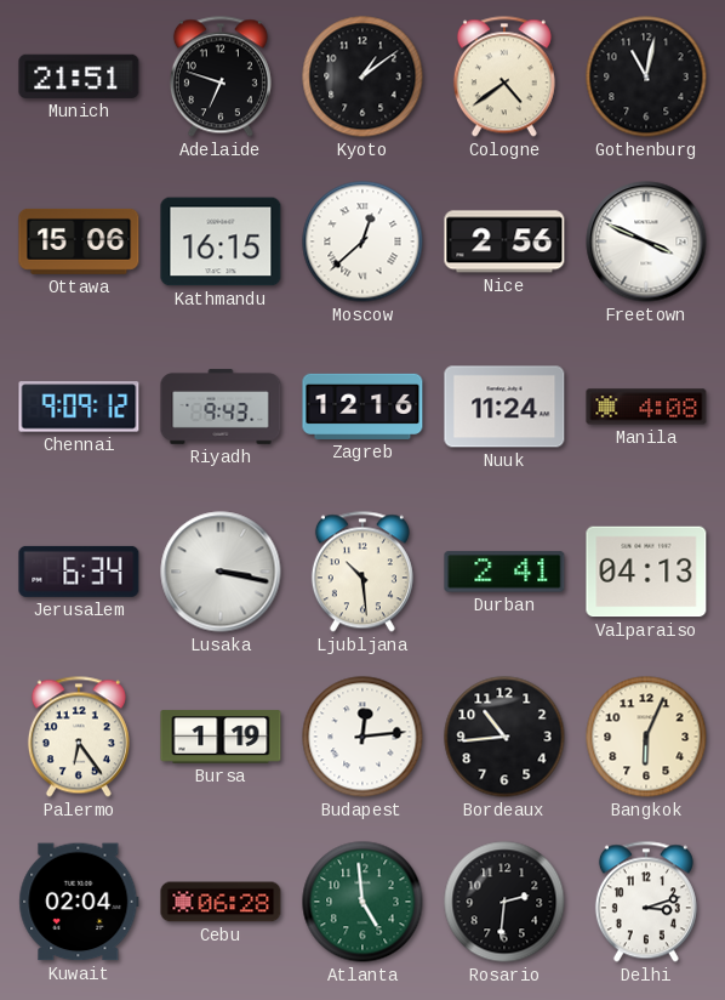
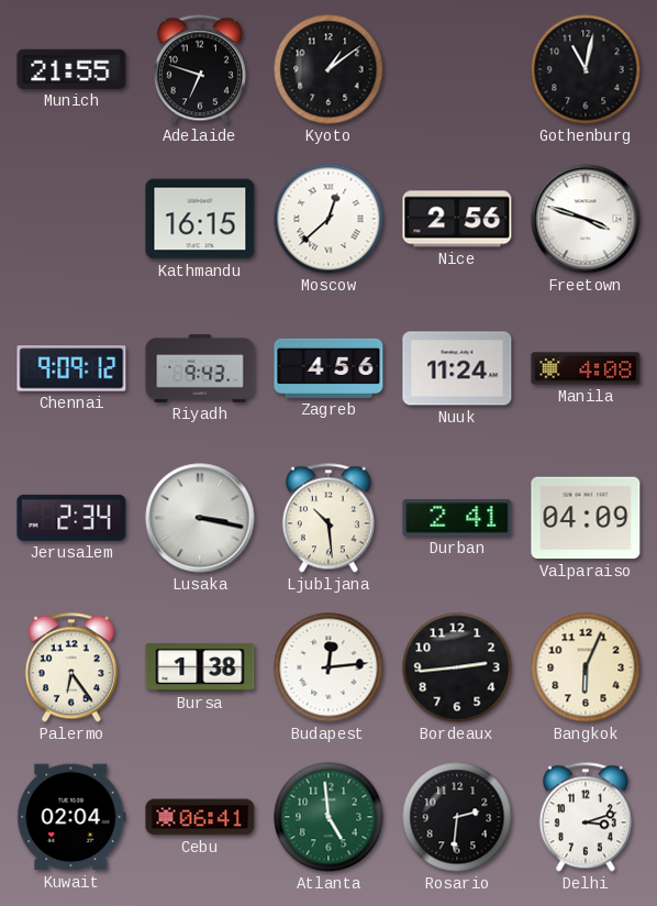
Munich: 21:51 -> 21:55
Cologne: 4:39 -> none
Ottawa: 15:06 -> none
Freetown: 3:49 -> 3:48
Zagreb: 12:16 -> 4:56
Jerusalem: 6:34 -> 2:34
Valparaiso: 04:13 -> 04:09
Bursa: 1:19 -> 1:38
Bordeaux: 10:44 -> 2:44
Cebu: 06:28 -> 06:41
